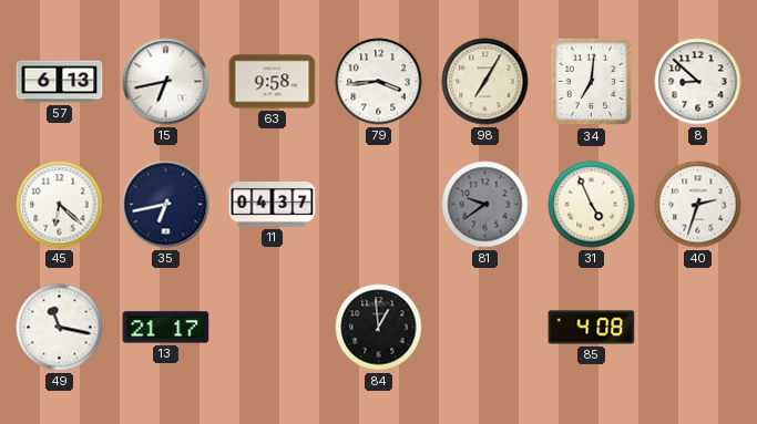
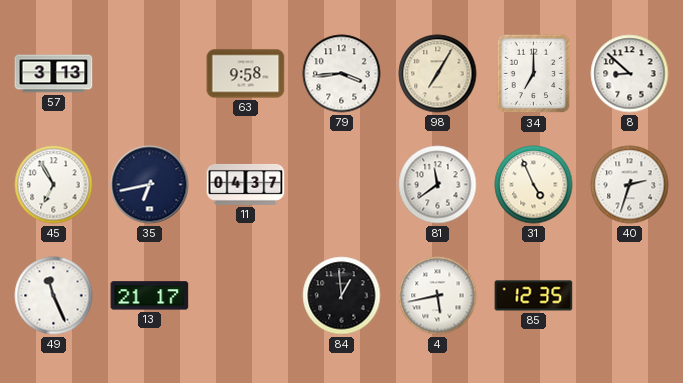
57: 6:13 -> 3:13
15: 6:43 -> none
34: 7:01 -> 7:00
45: 6:22 -> 6:55
81: 9:39 -> 11:39
81 dial: grey -> white
49: 11:17 -> 11:26
4: none -> 5:43
85: 4:08 -> 12:35
